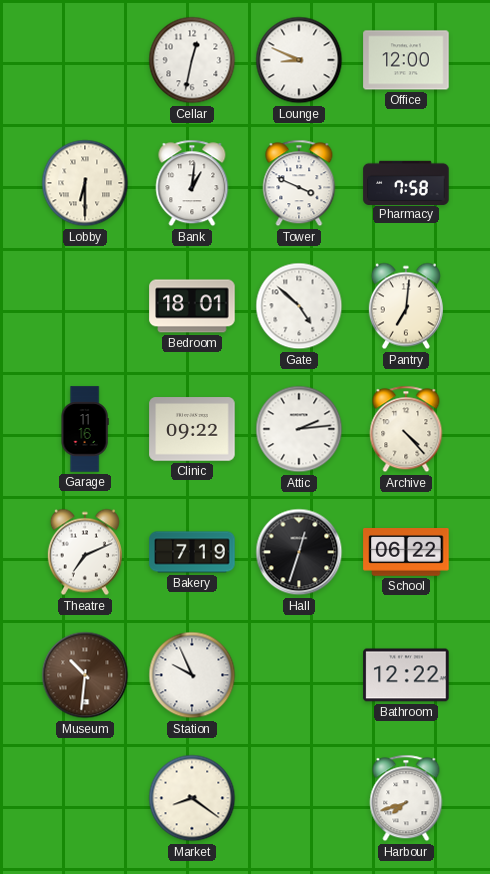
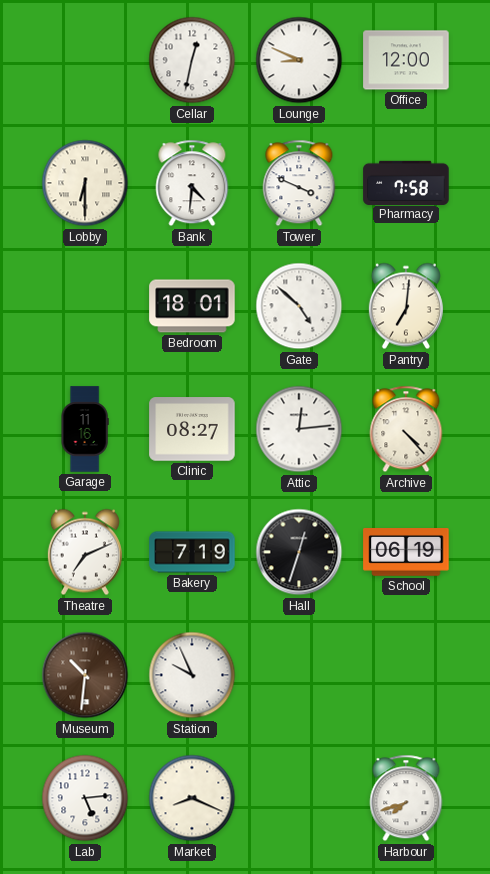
Bank: 1:01 -> 4:31
Clinic: 09:22 -> 08:27
Attic: 2:14 -> 12:14
School: 06:22 -> 06:19
Bathroom: 12:22 -> none
Lab: none -> 5:14
Market: 8:21 -> 8:19
